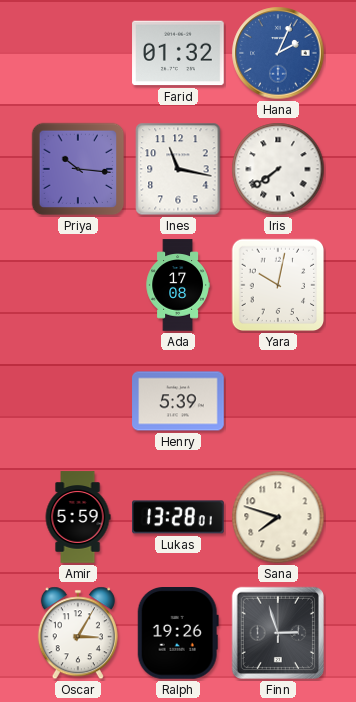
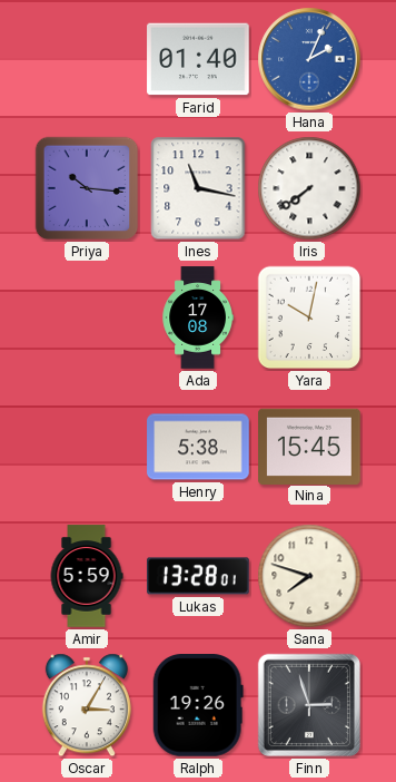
Farid: 01:32 -> 01:40
Henry: 5:39 -> 5:38
Nina: none -> 15:45
